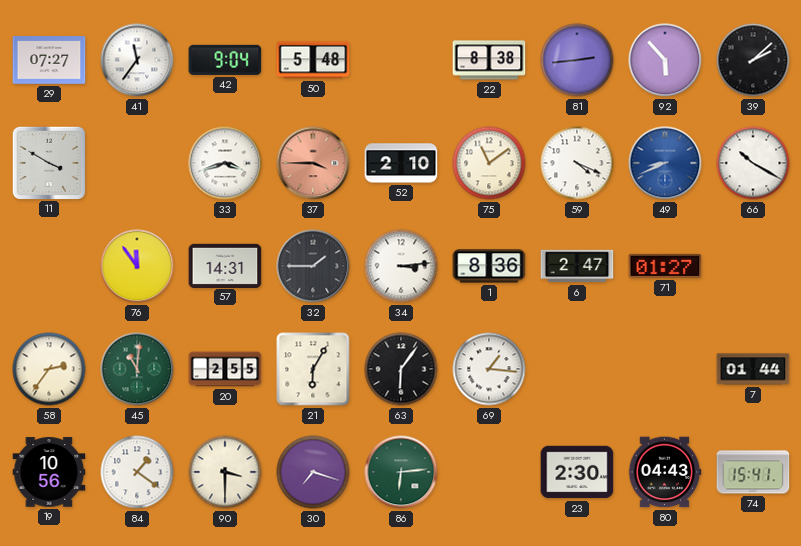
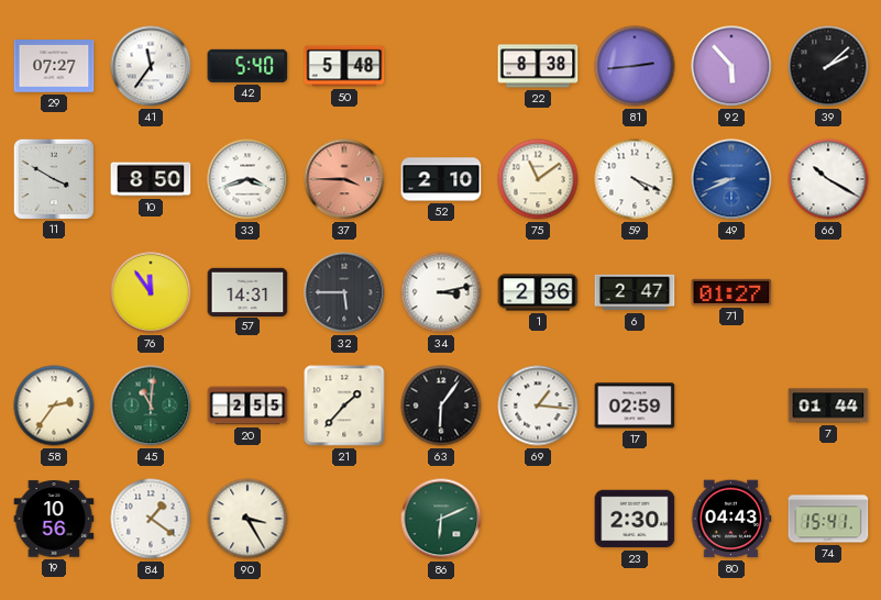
42: 9:04 -> 5:40
10: none -> 8:50
32: 1:45 -> 5:45
34: 3:14 -> 3:13
1: 8:36 -> 2:36
21: 6:05 -> 1:37
17: none -> 02:59
90: 3:30 -> 3:25
30: 7:18 -> none
86: 6:14 -> 6:11
